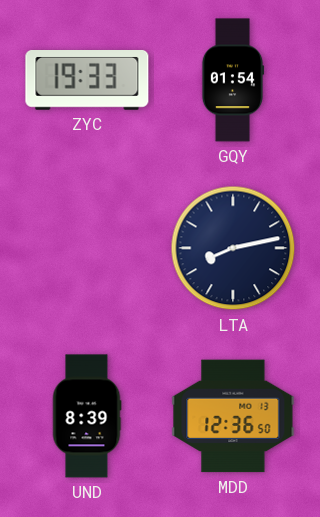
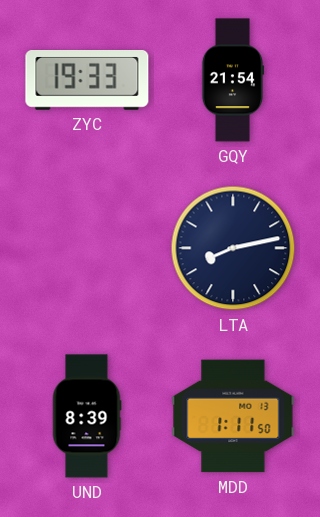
GQY: 01:54 -> 21:54
MDD: 12:36 -> 1:11
